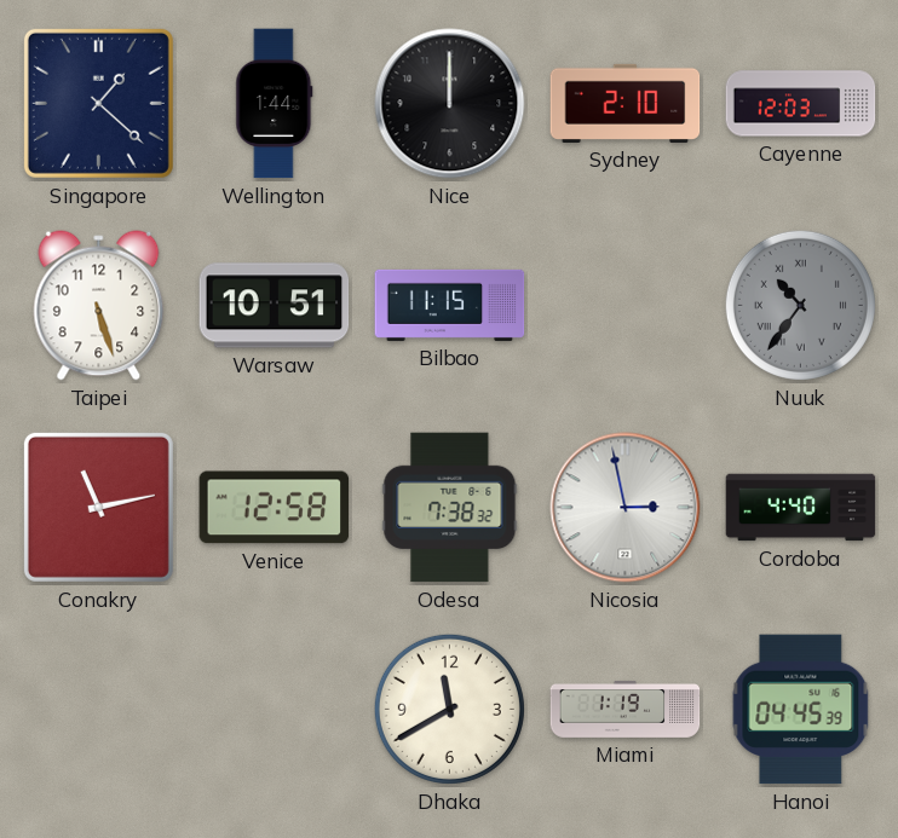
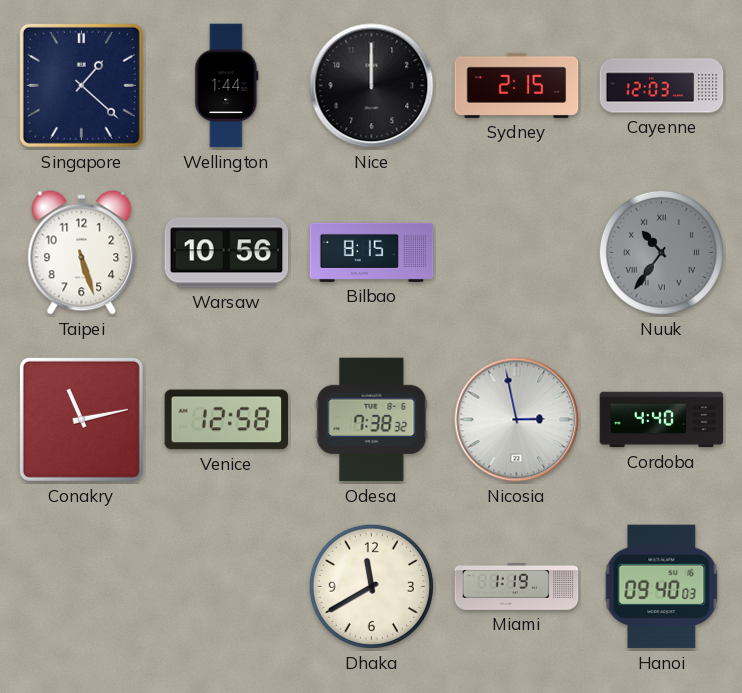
Sydney: 2:10 -> 2:15
Warsaw: 10:51 -> 10:56
Bilbao: 11:15 -> 8:15
Hanoi: 04:45 -> 09:40
